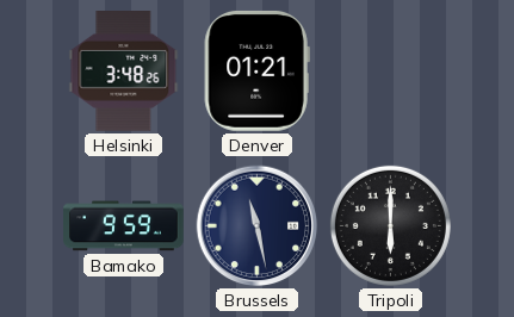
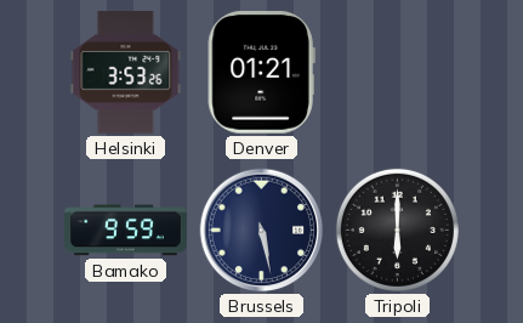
Helsinki: 3:48 -> 3:53
Brussels: 11:28 -> 5:28
